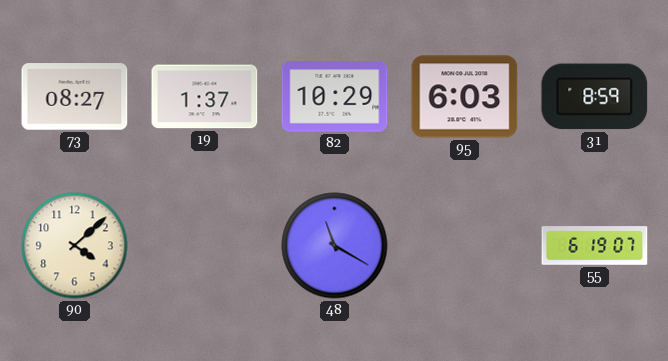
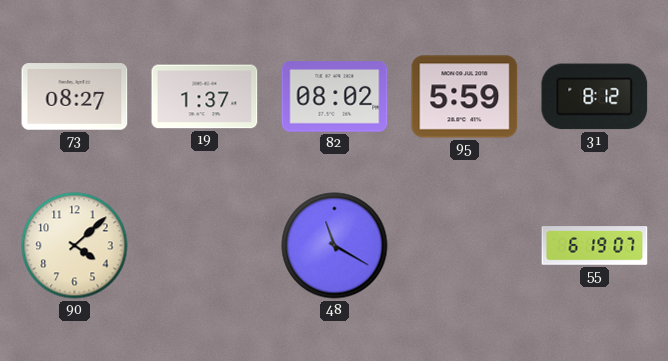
82: 10:29 -> 08:02
95: 6:03 -> 5:59
31: 8:59 -> 8:12
